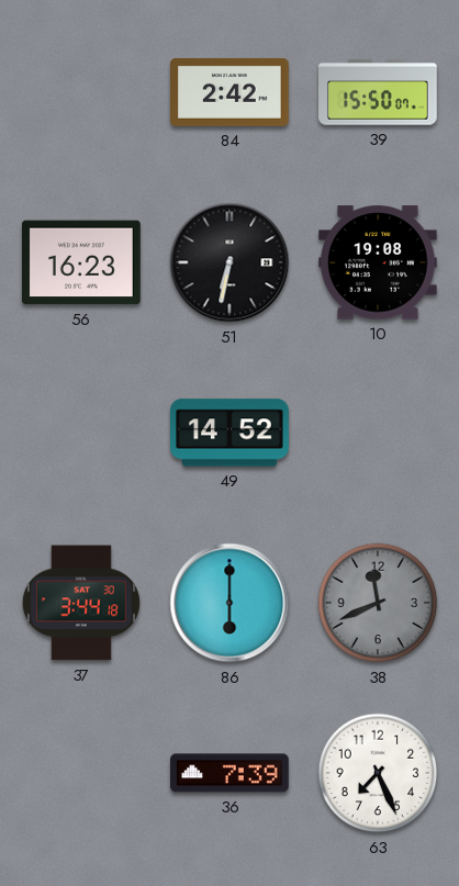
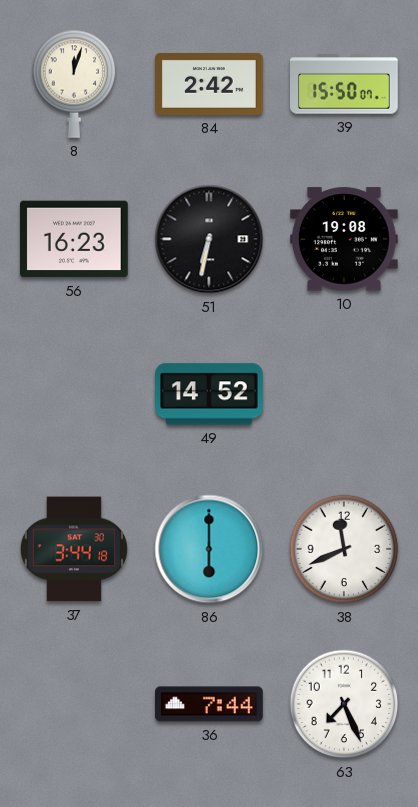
8: none -> 12:03
38 dial: grey -> white
36: 7:39 -> 7:44
